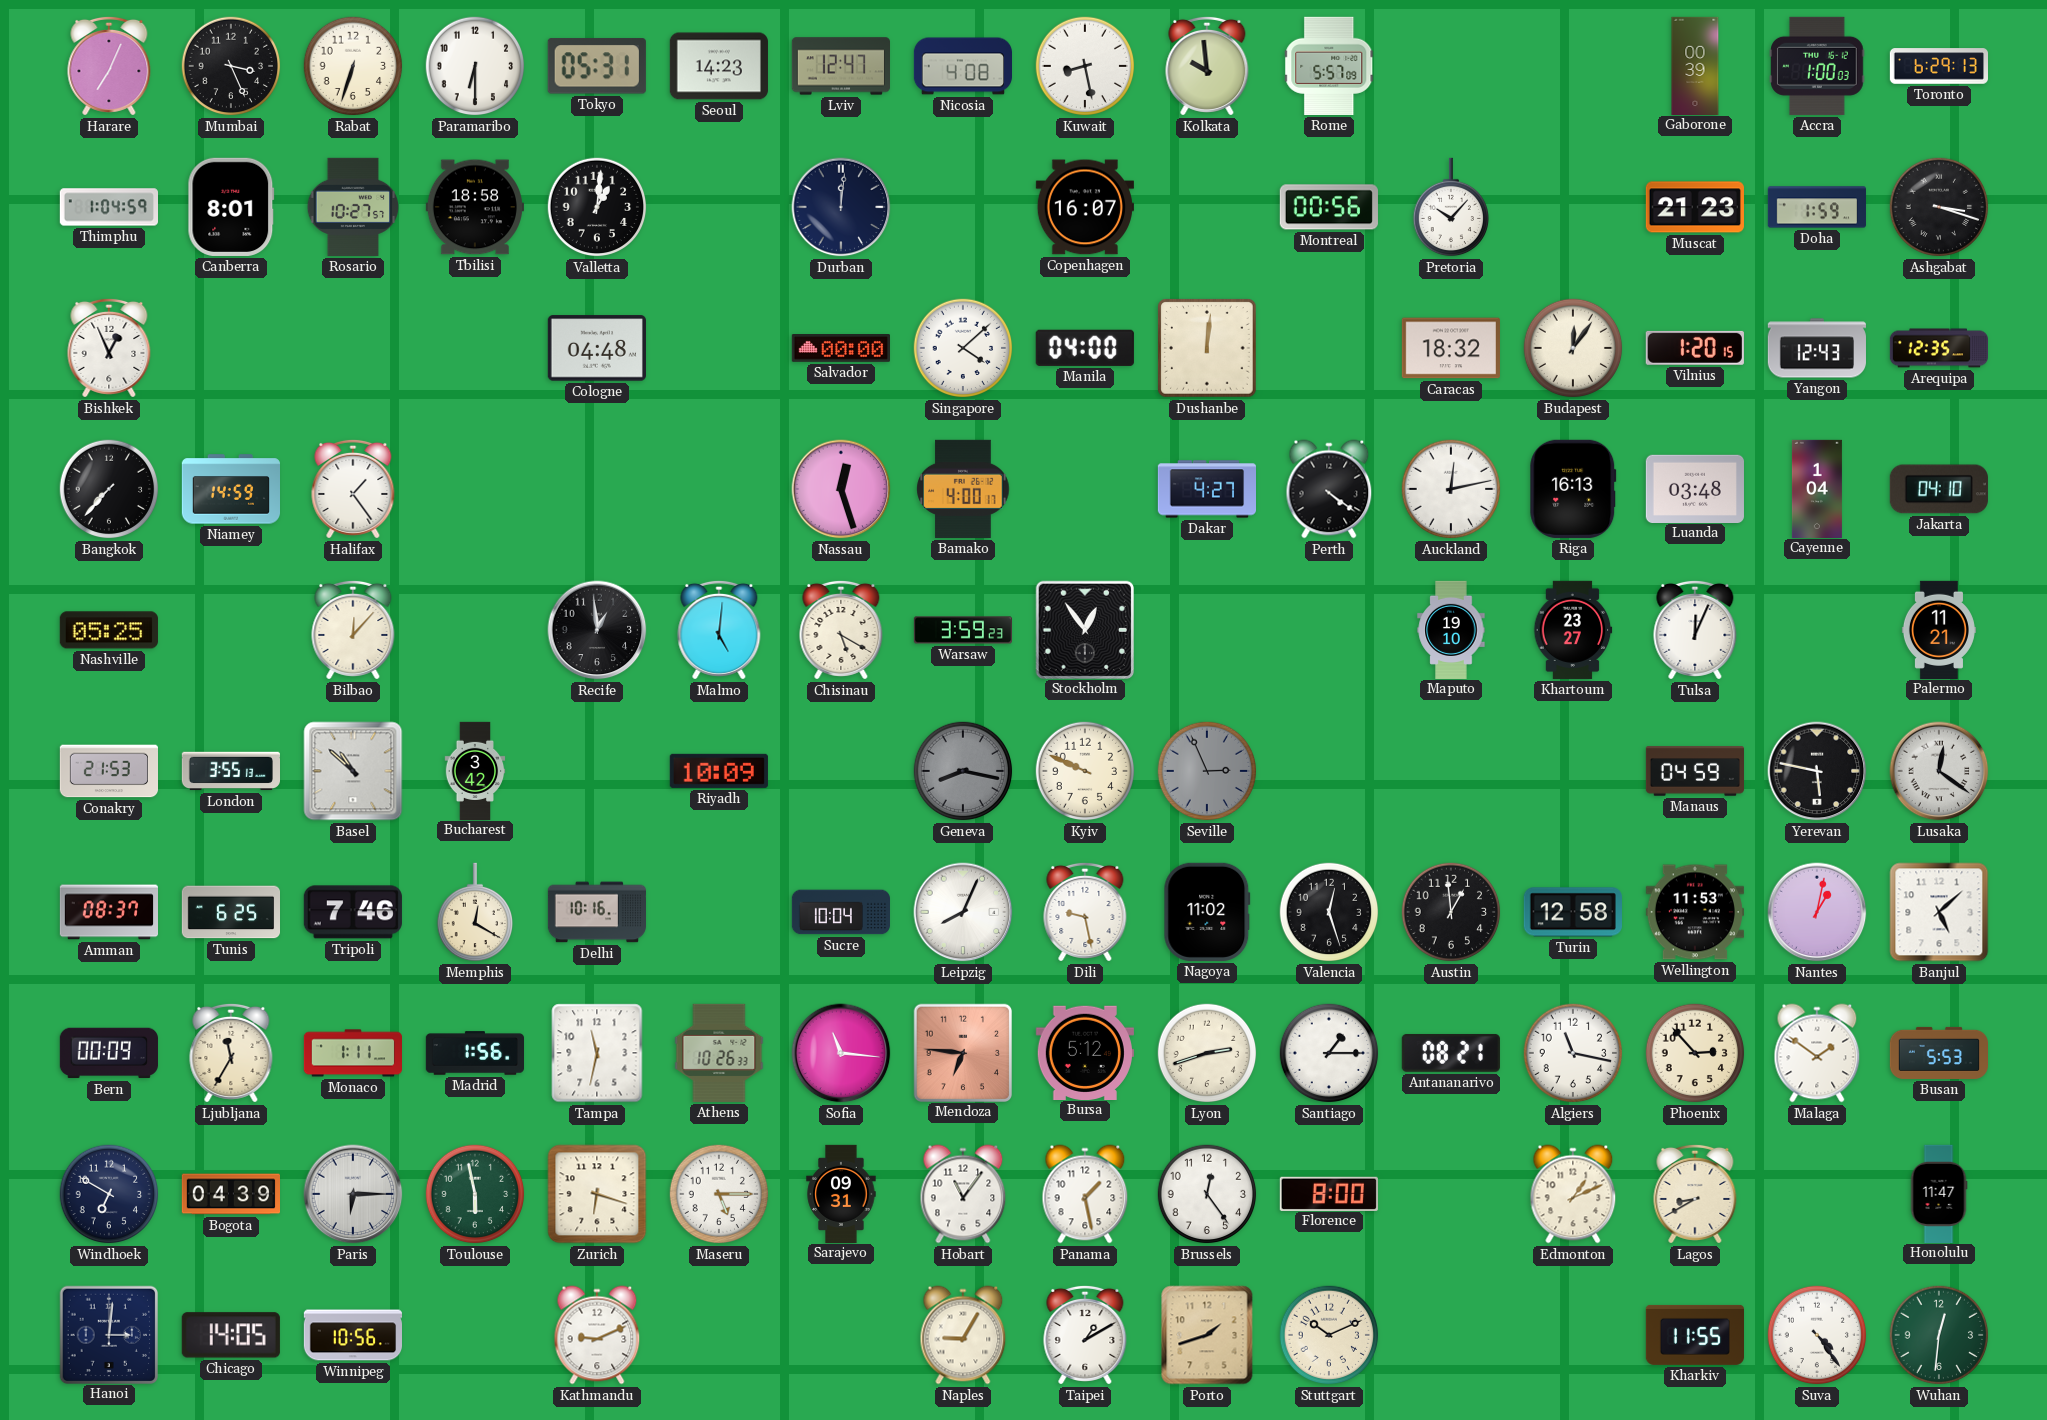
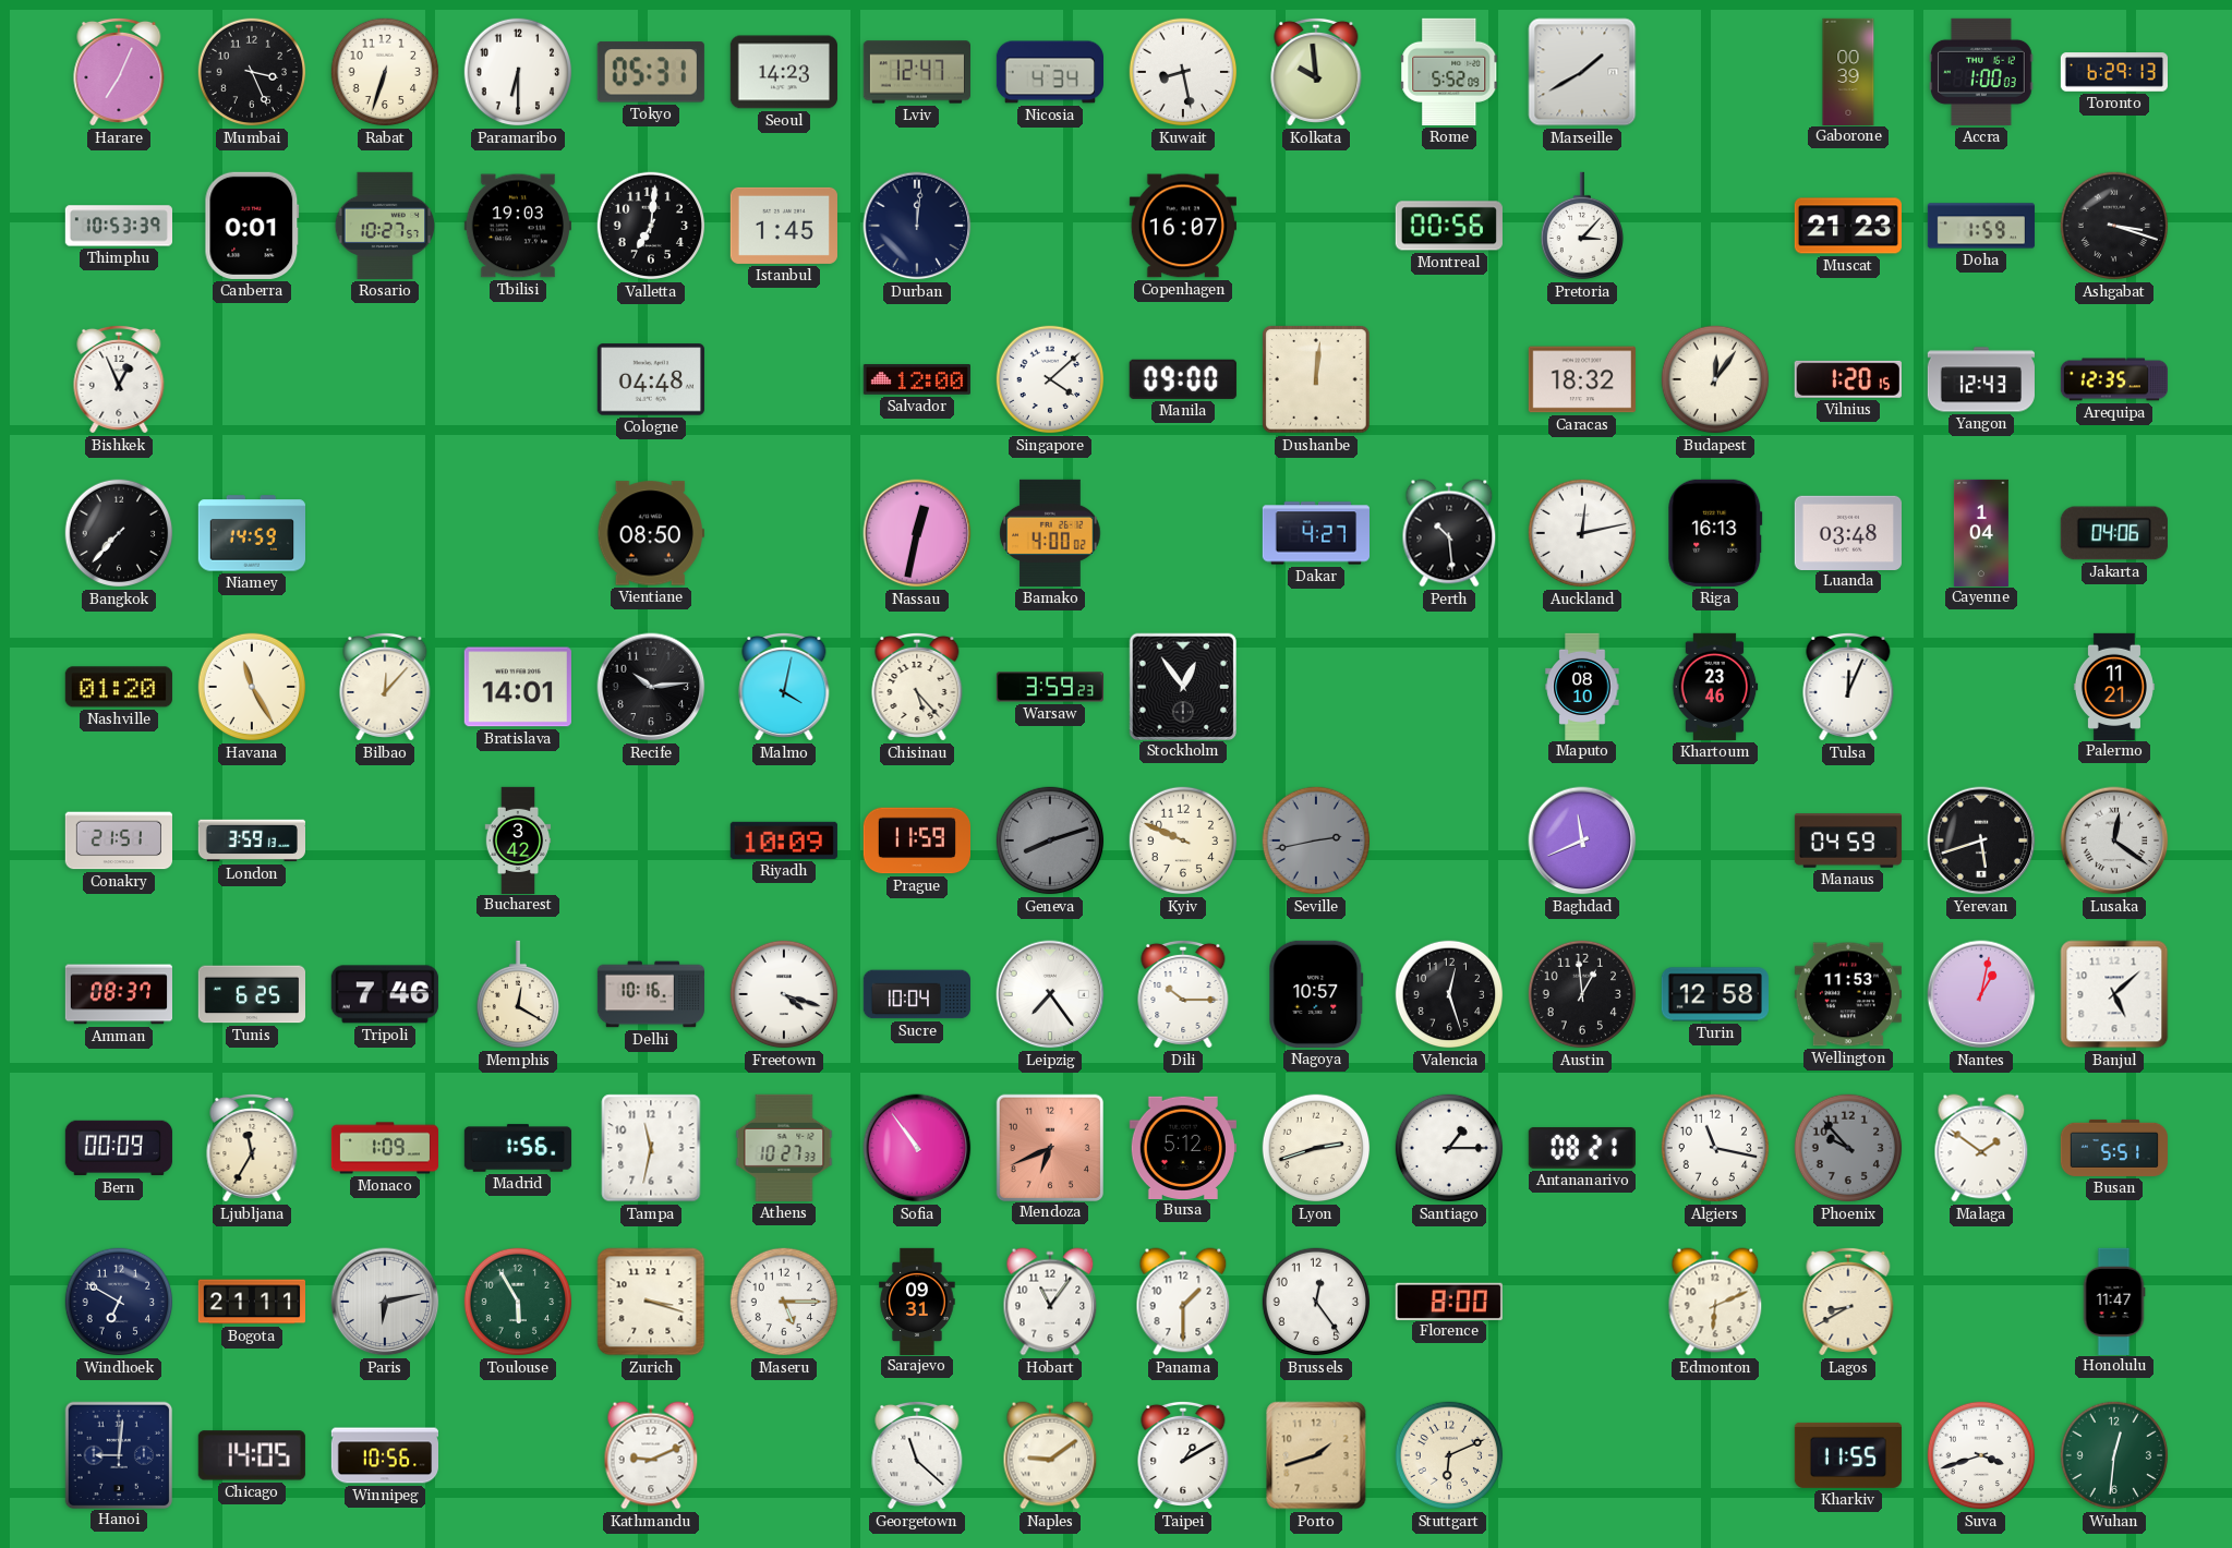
Nicosia: 4:08 -> 4:34
Rome: 5:57 -> 5:52
Marseille: none -> 1:40
Thimphu: 1:04 -> 10:53
Canberra: 8:01 -> 0:01
Tbilisi: 18:58 -> 19:03
Valletta: 1:01 -> 7:01
Istanbul: none -> 1:45
Pretoria: 10:07 -> 3:07
Salvador: 00:00 -> 12:00
Manila: 04:00 -> 09:00
Halifax: 1:24 -> none
Vientiane: none -> 08:50
Nassau: 12:27 -> 12:32
Bamako: 4:00:17 -> 4:00:02
Perth: 4:21 -> 10:29
Jakarta: 04:10 -> 04:06
Nashville: 05:25 -> 01:20
Havana: none -> 11:25
Bratislava: none -> 14:01
Recife: 12:59 -> 10:14
Malmo: 5:01 -> 4:02
Chisinau: 5:20 -> 5:23
Maputo: 19:10 -> 08:10
Khartoum: 23:27 -> 23:46
Conakry: 21:53 -> 21:51
London: 3:55 -> 3:59
Basel: 10:52 -> none
Prague: none -> 11:59
Geneva: 8:17 -> 8:12
Seville: 2:56 -> 2:43
Baghdad: none -> 11:41
Yerevan: 5:47 -> 5:42
Freetown: none -> 4:18
Leipzig: 8:04 -> 7:24
Dili: 9:28 -> 10:15
Nagoya: 11:02 -> 10:57
Monaco: 1:11 -> 1:09
Athens: 10:26 -> 10:27
Sofia: 11:16 -> 10:54
Mendoza: 6:46 -> 6:41
Phoenix: 2:53 -> 9:53
Phoenix dial: cream -> grey
Busan: 5:53 -> 5:51
Bogota: 04:39 -> 21:11
Paris: 6:15 -> 6:13
Toulouse: 5:58 -> 5:55
Zurich: 6:18 -> 3:18
Panama: 1:28 -> 1:30
Edmonton: 1:11 -> 6:11
Hanoi: 3:01 -> 9:01
Georgetown: none -> 11:22
Naples: 9:05 -> 9:09
Stuttgart: 10:11 -> 6:11
Suva: 4:24 -> 3:42
